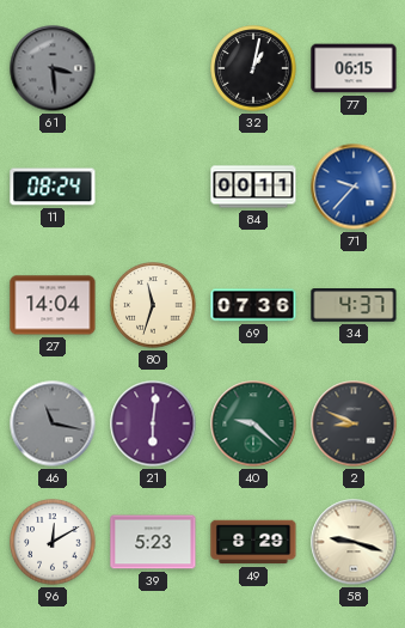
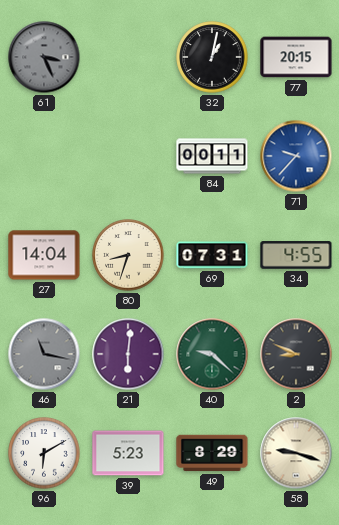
61: 3:29 -> 3:26
77: 06:15 -> 20:15
11: 08:24 -> none
80: 11:33 -> 8:33
69: 07:36 -> 07:31
34: 4:37 -> 4:55
96: 12:10 -> 6:10
